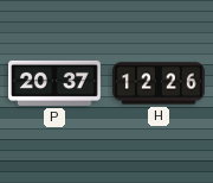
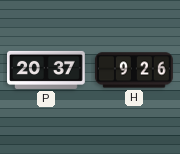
H: 12:26 -> 9:26
